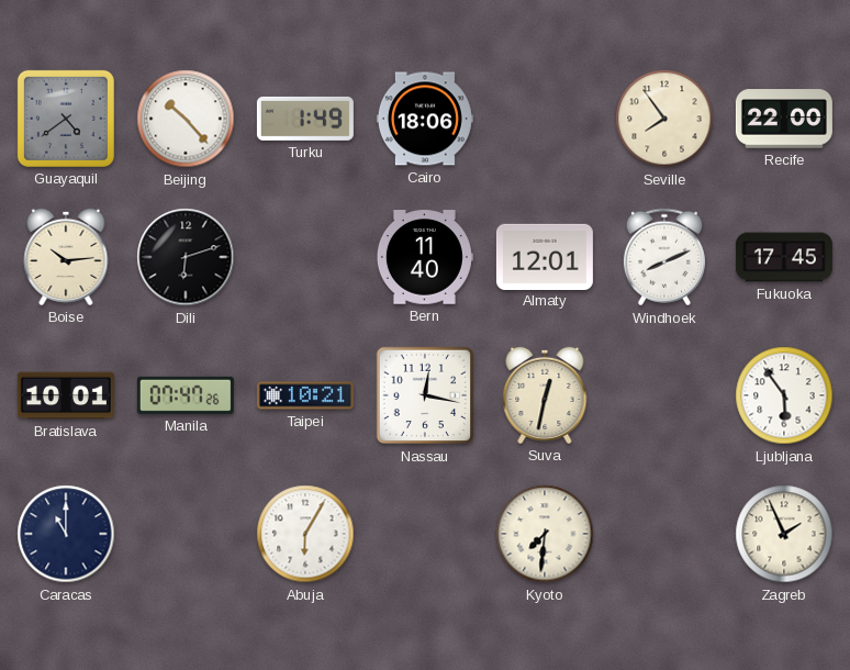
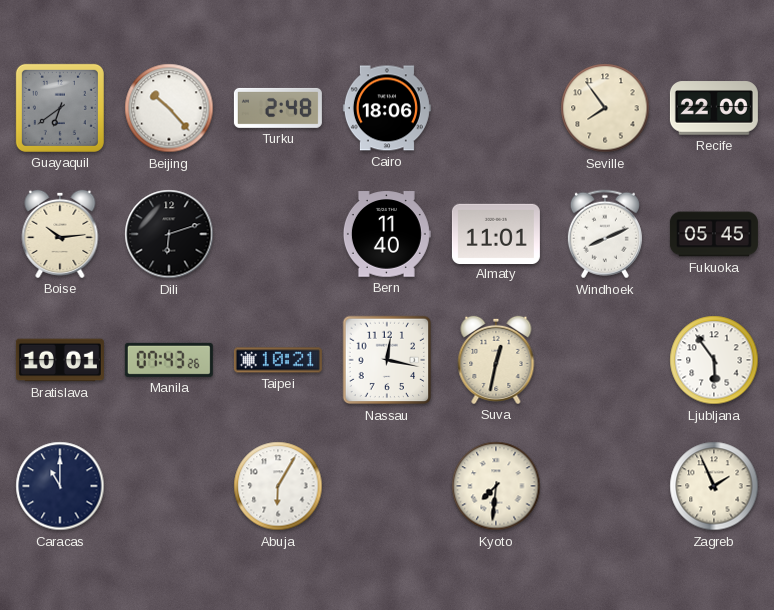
Guayaquil: 4:39 -> 6:39
Turku: 1:49 -> 2:48
Almaty: 12:01 -> 11:01
Fukuoka: 17:45 -> 05:45
Manila: 07:47 -> 07:43
